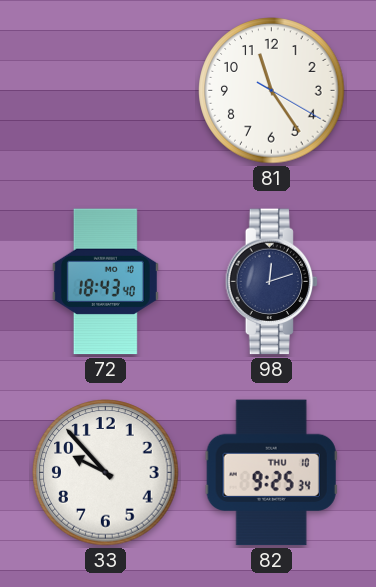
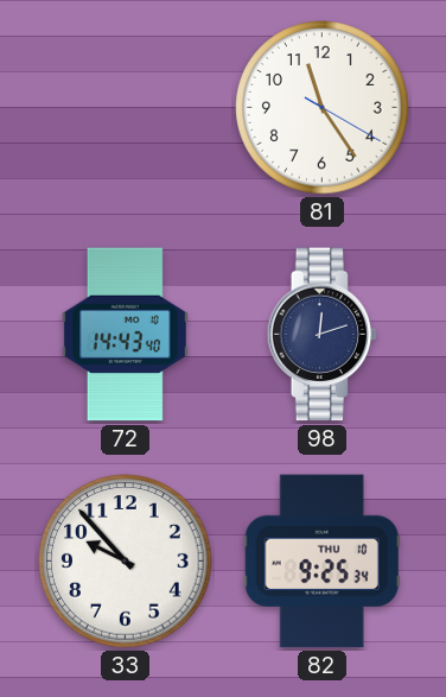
72: 18:43 -> 14:43
